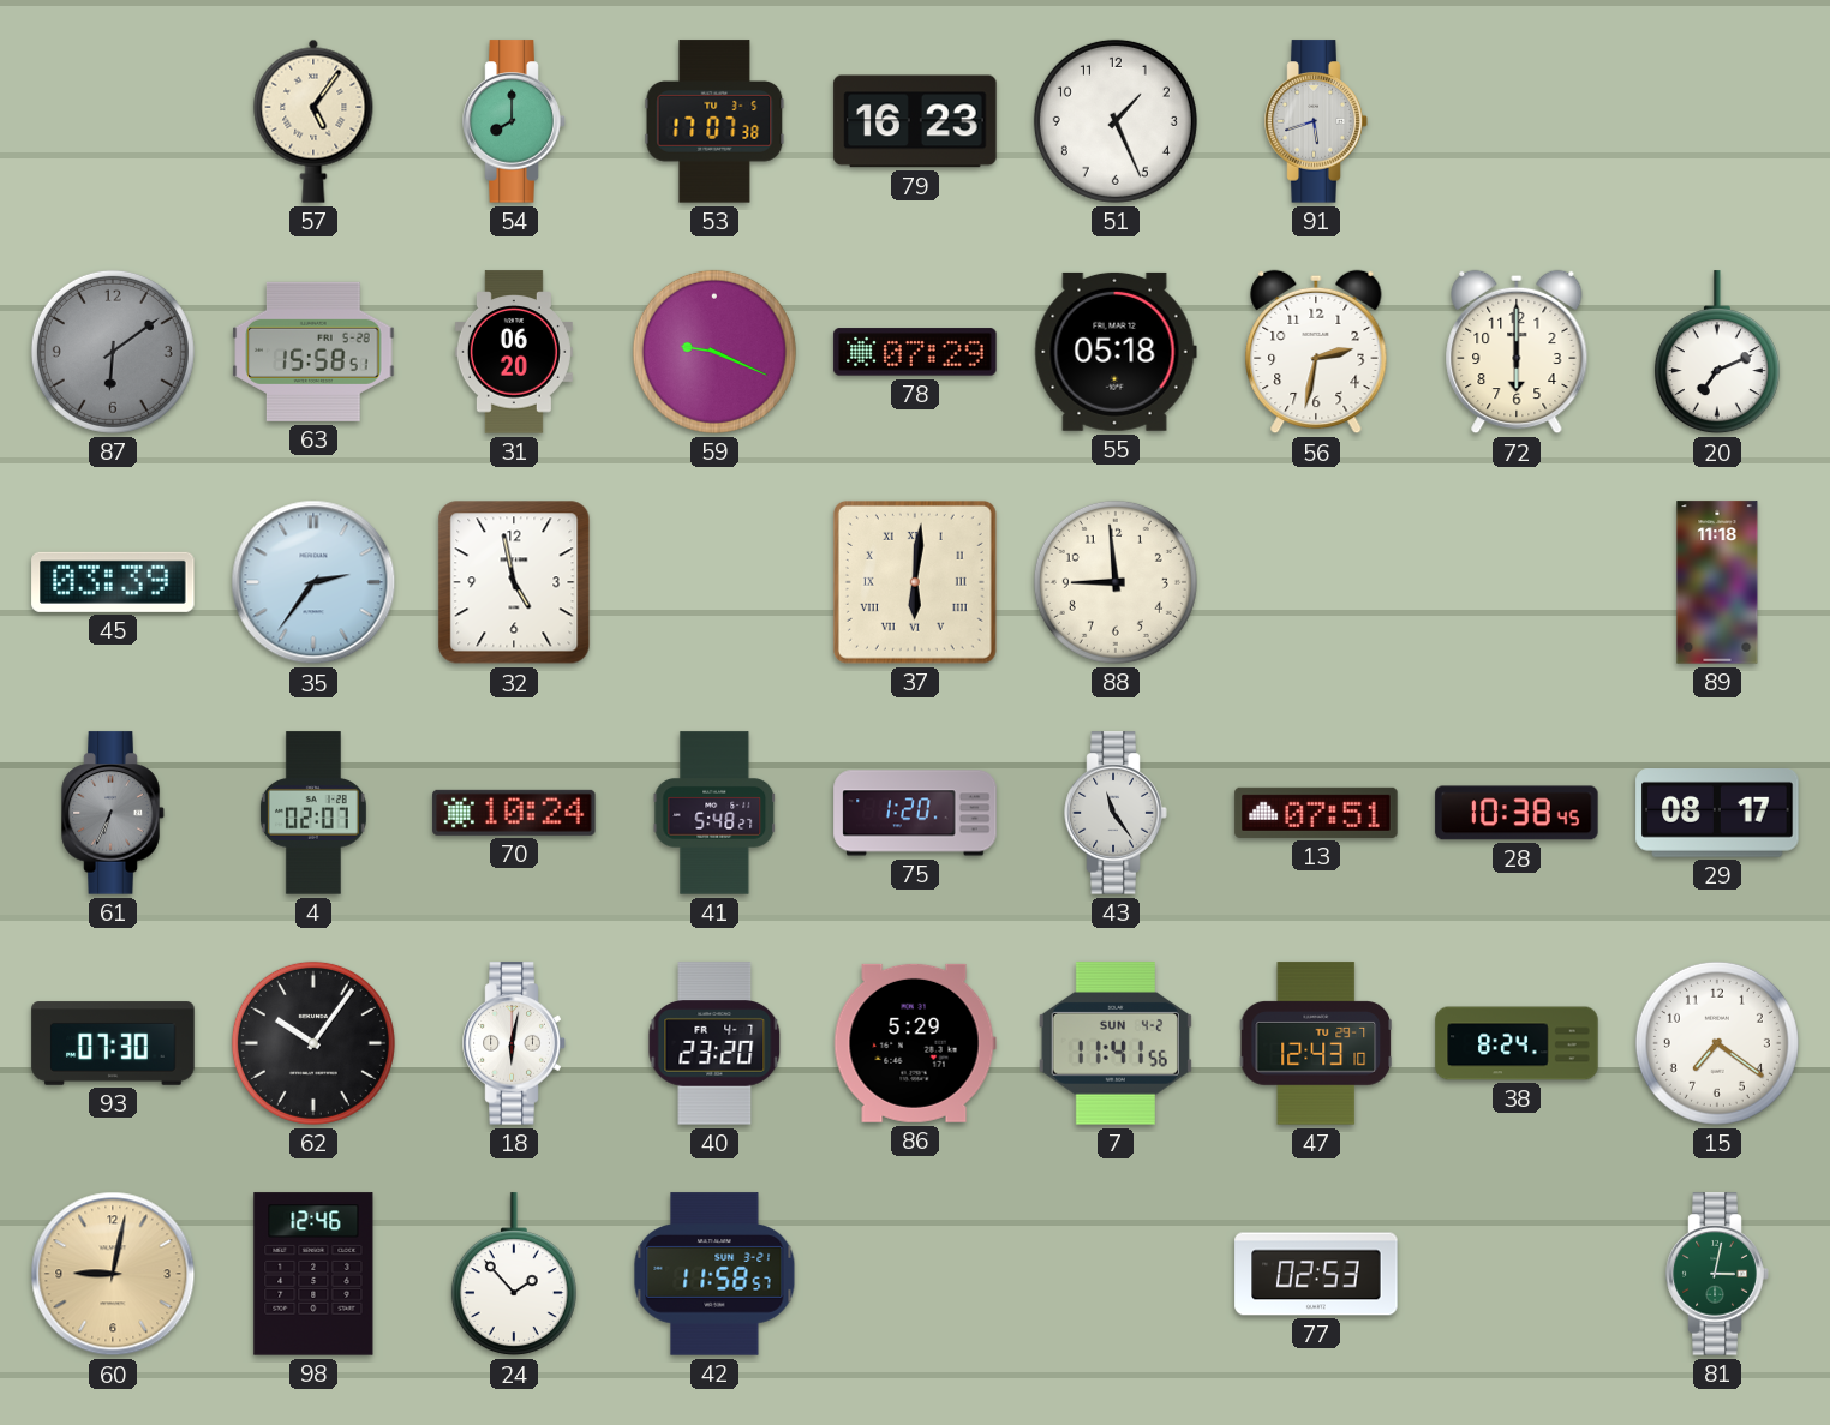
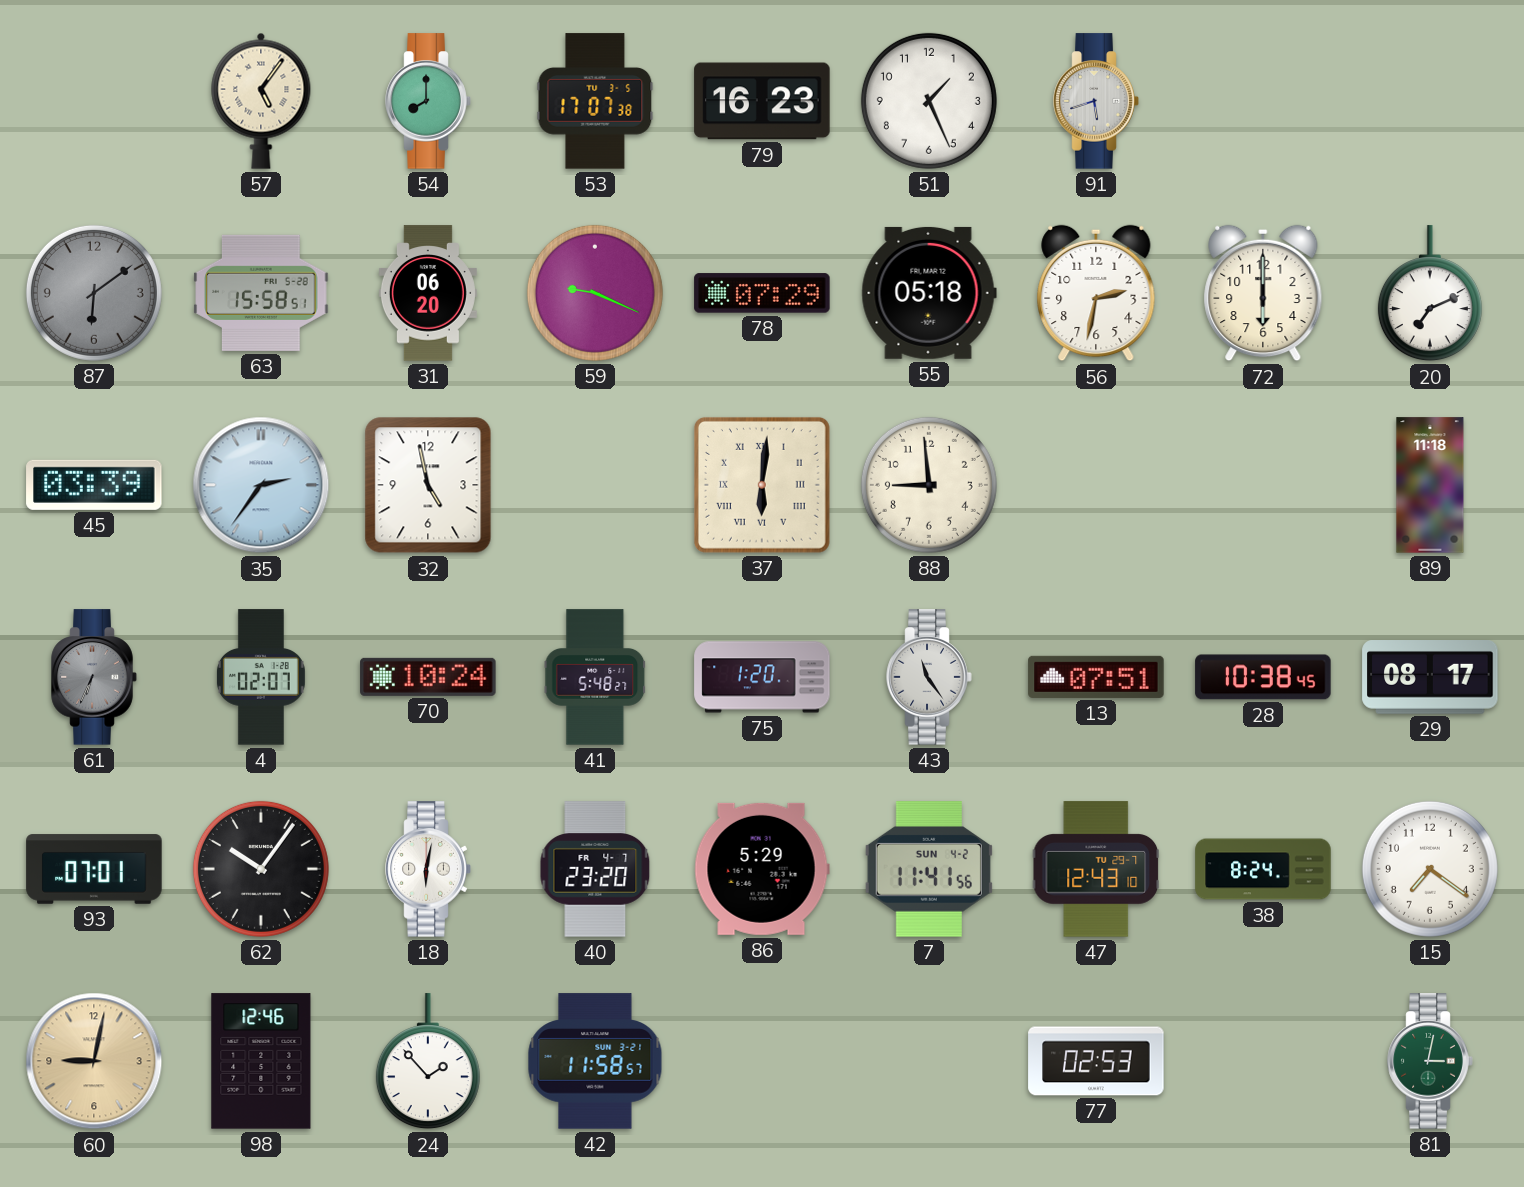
93: 07:30 -> 07:01
